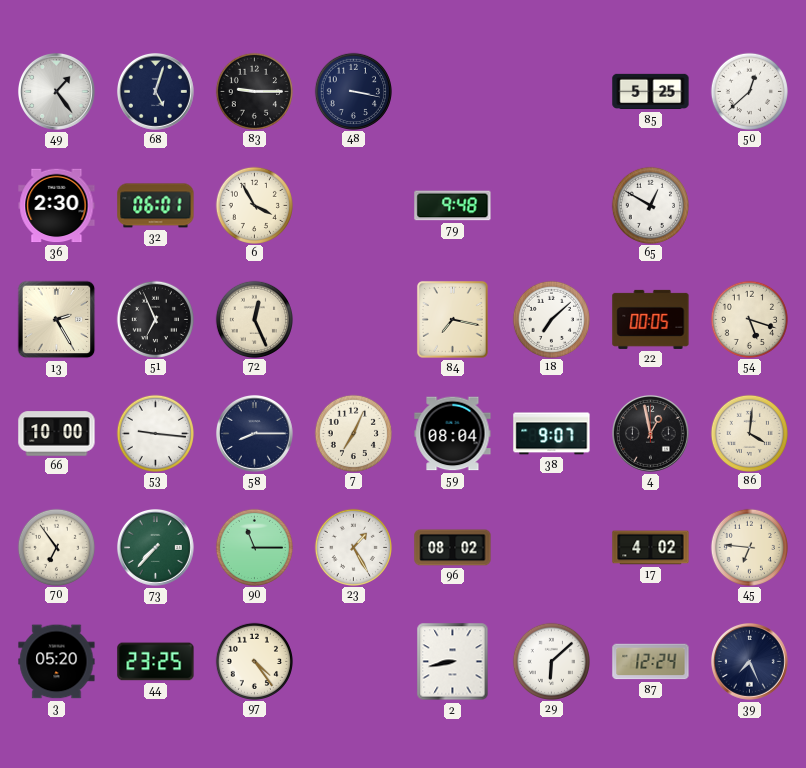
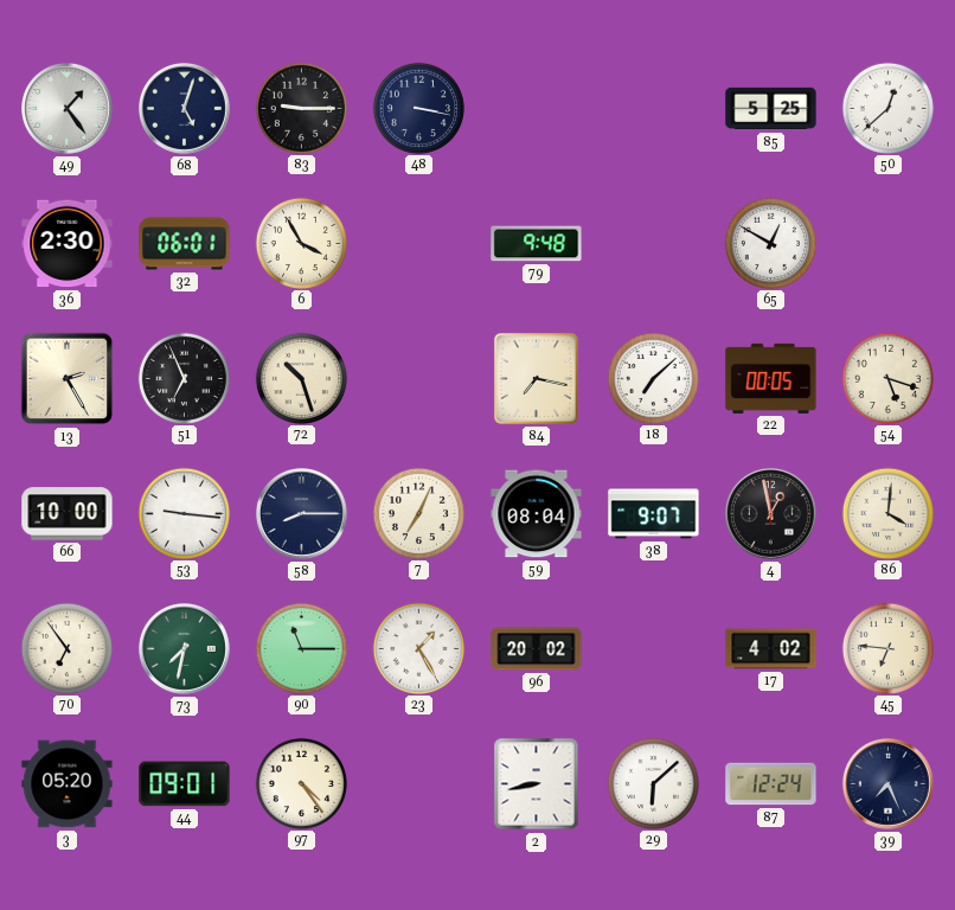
72: 12:26 -> 10:27
73: 7:37 -> 7:32
96: 08:02 -> 20:02
44: 23:25 -> 09:01
